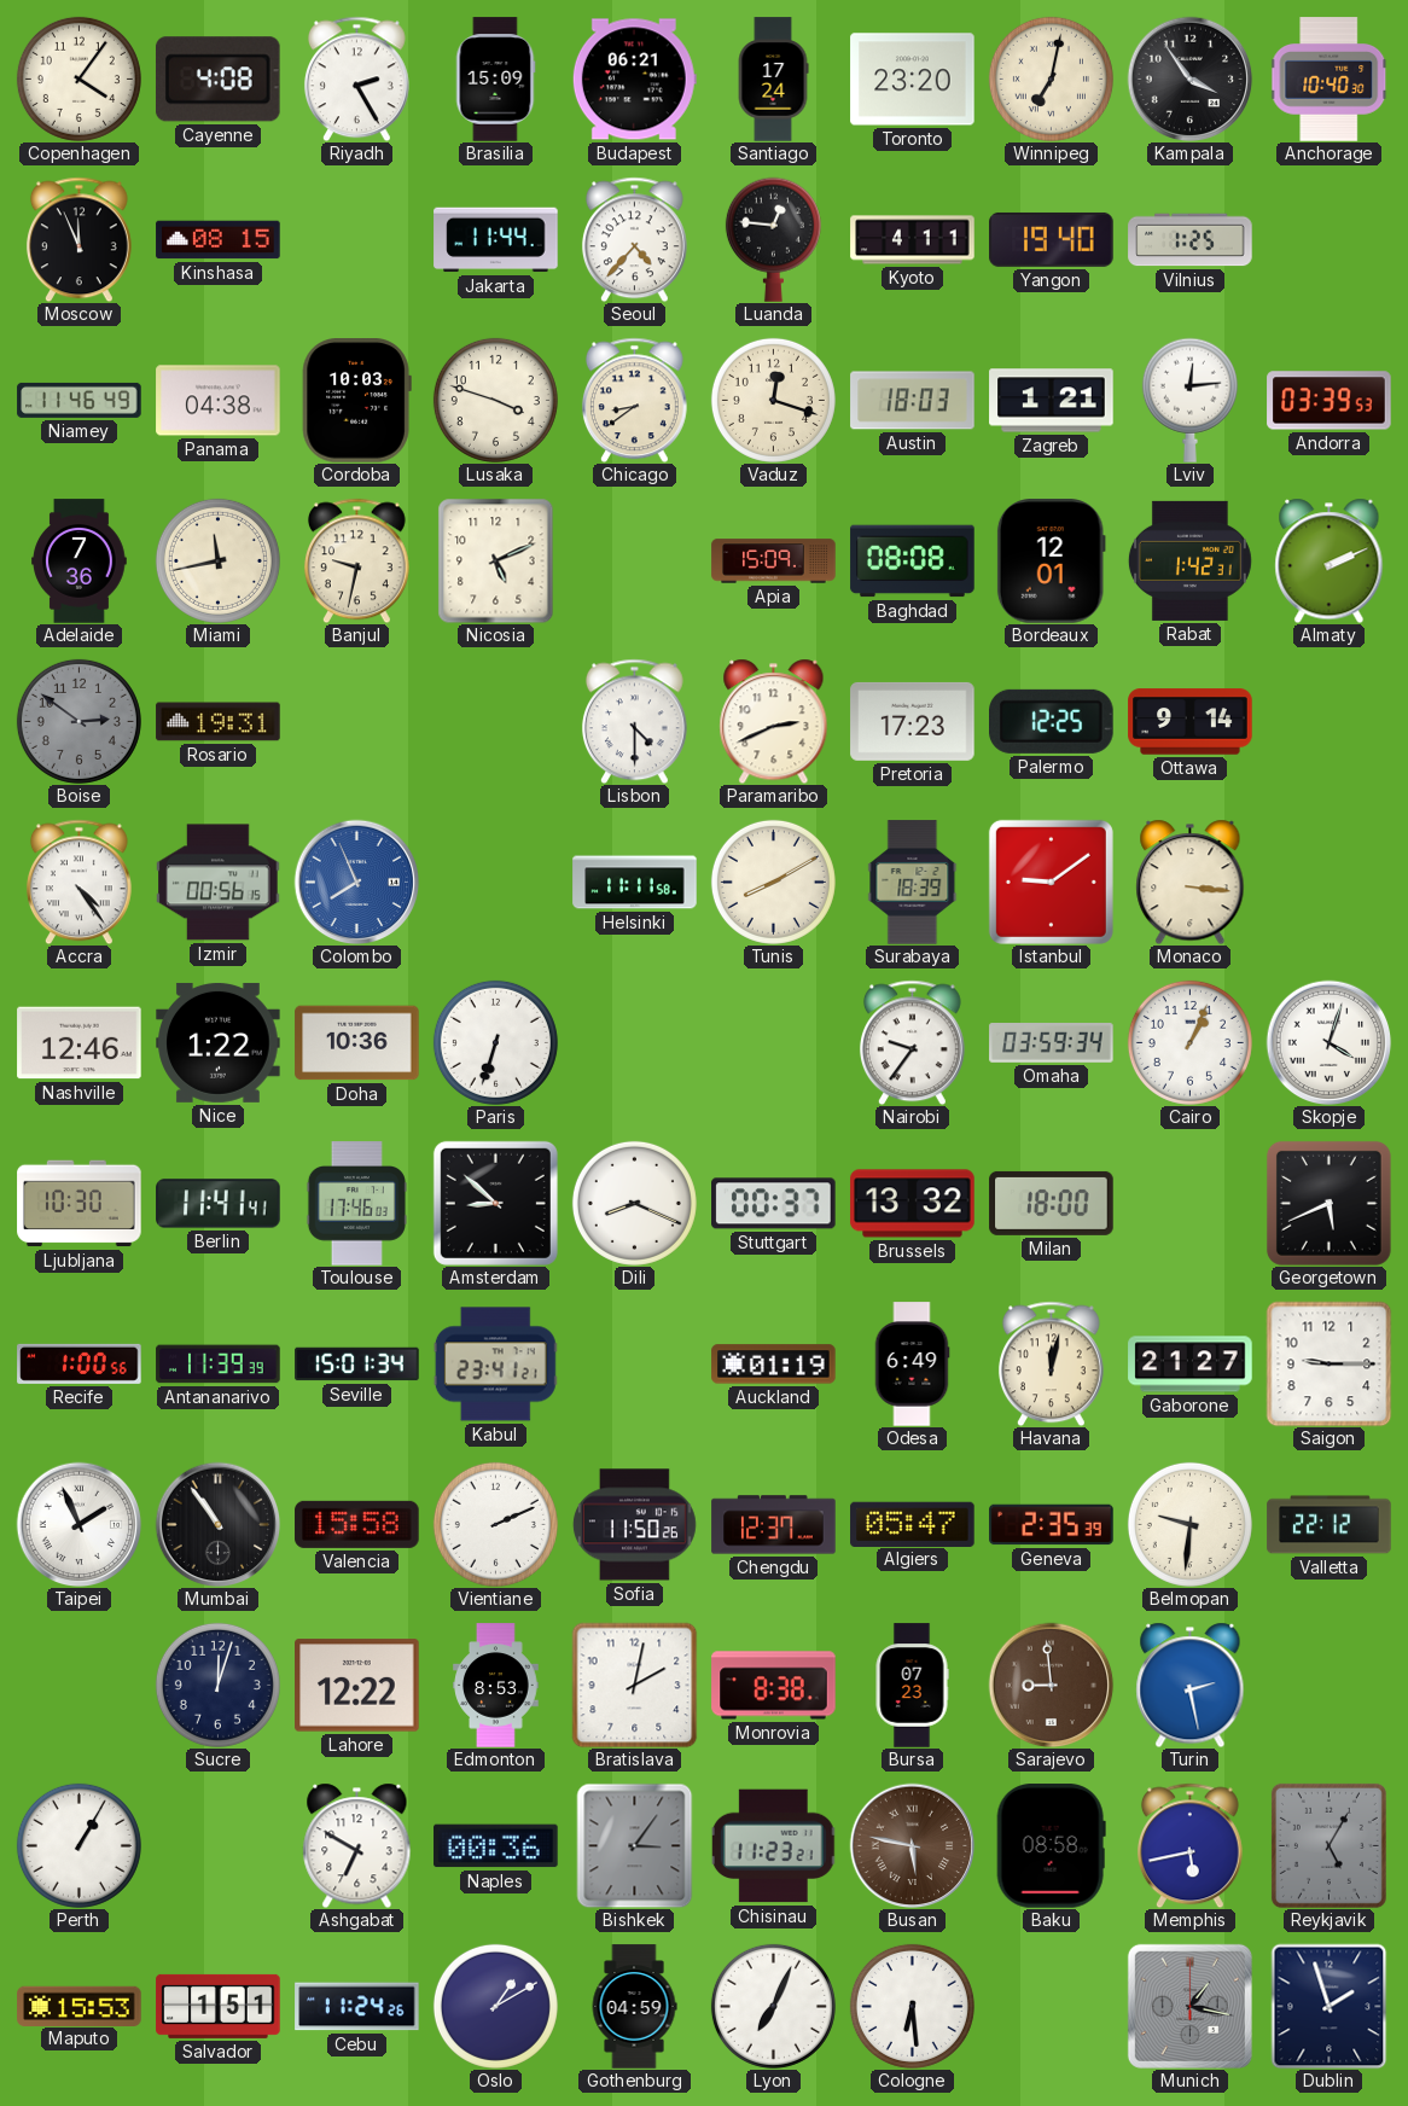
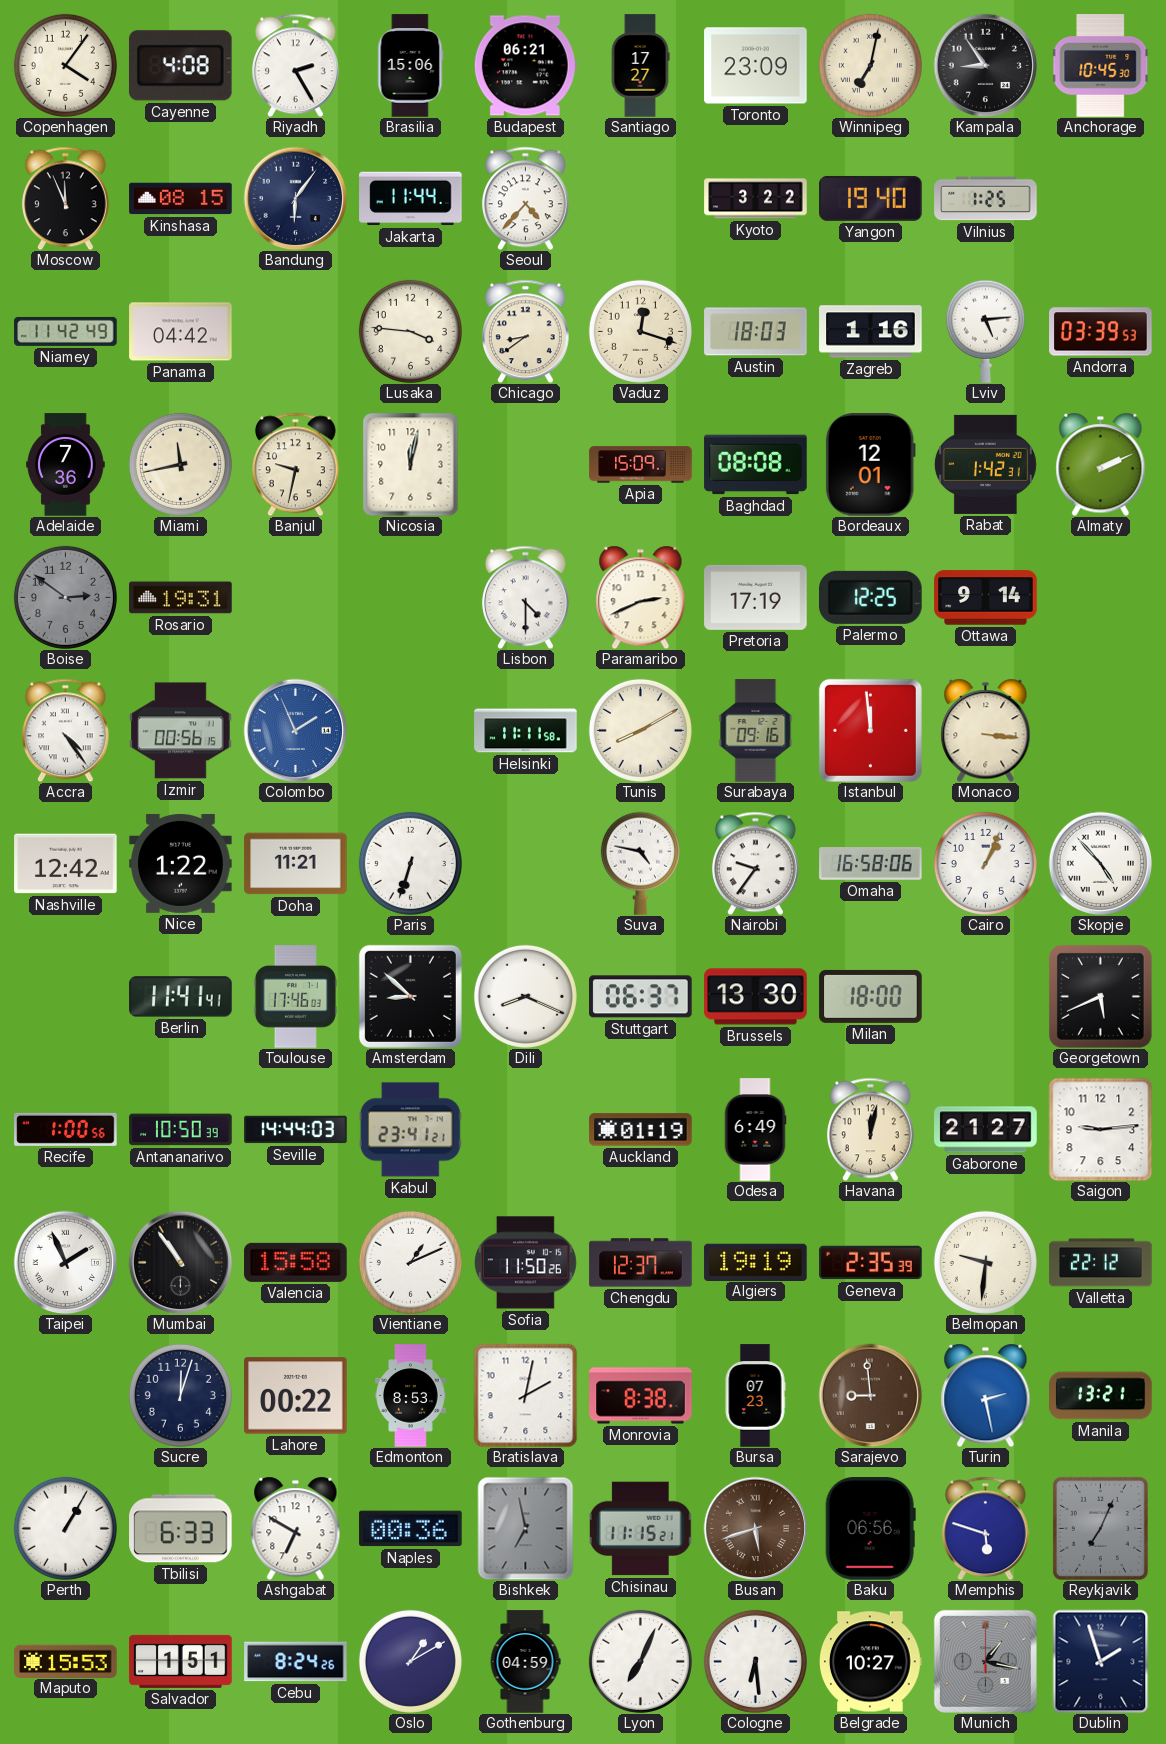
Brasilia: 15:09 -> 15:06
Santiago: 17:24 -> 17:27
Toronto: 23:20 -> 23:09
Kampala: 3:54 -> 8:54
Anchorage: 10:40 -> 10:45
Bandung: none -> 6:06
Luanda: 12:46 -> none
Kyoto: 4:11 -> 3:22
Niamey: 11:46 -> 11:42
Panama: 04:38 -> 04:42
Cordoba: 10:03 -> none
Lusaka: 3:48 -> 3:46
Zagreb: 1:21 -> 1:16
Lviv: 12:14 -> 5:14
Nicosia: 5:11 -> 12:02
Pretoria: 17:23 -> 17:19
Colombo: 7:56 -> 1:56
Surabaya: 18:39 -> 09:16
Istanbul: 9:09 -> 11:59
Nashville: 12:46 -> 12:42
Doha: 10:36 -> 11:21
Suva: none -> 4:47
Omaha: 03:59 -> 16:58
Skopje: 4:03 -> 4:53
Ljubljana: 10:30 -> none
Stuttgart: 00:37 -> 06:37
Brussels: 13:32 -> 13:30
Antananarivo: 11:39 -> 10:50
Seville: 15:01 -> 14:44
Saigon: 9:15 -> 9:14
Vientiane: 2:11 -> 1:11
Algiers: 05:47 -> 19:19
Lahore: 12:22 -> 00:22
Manila: none -> 13:21
Tbilisi: none -> 6:33
Bishkek: 3:06 -> 6:58
Chisinau: 11:23 -> 11:15
Busan: 5:47 -> 5:42
Baku: 08:58 -> 06:56
Memphis: 5:43 -> 5:48
Reykjavik: 5:05 -> 7:04
Cebu: 11:24 -> 8:24
Belgrade: none -> 10:27
